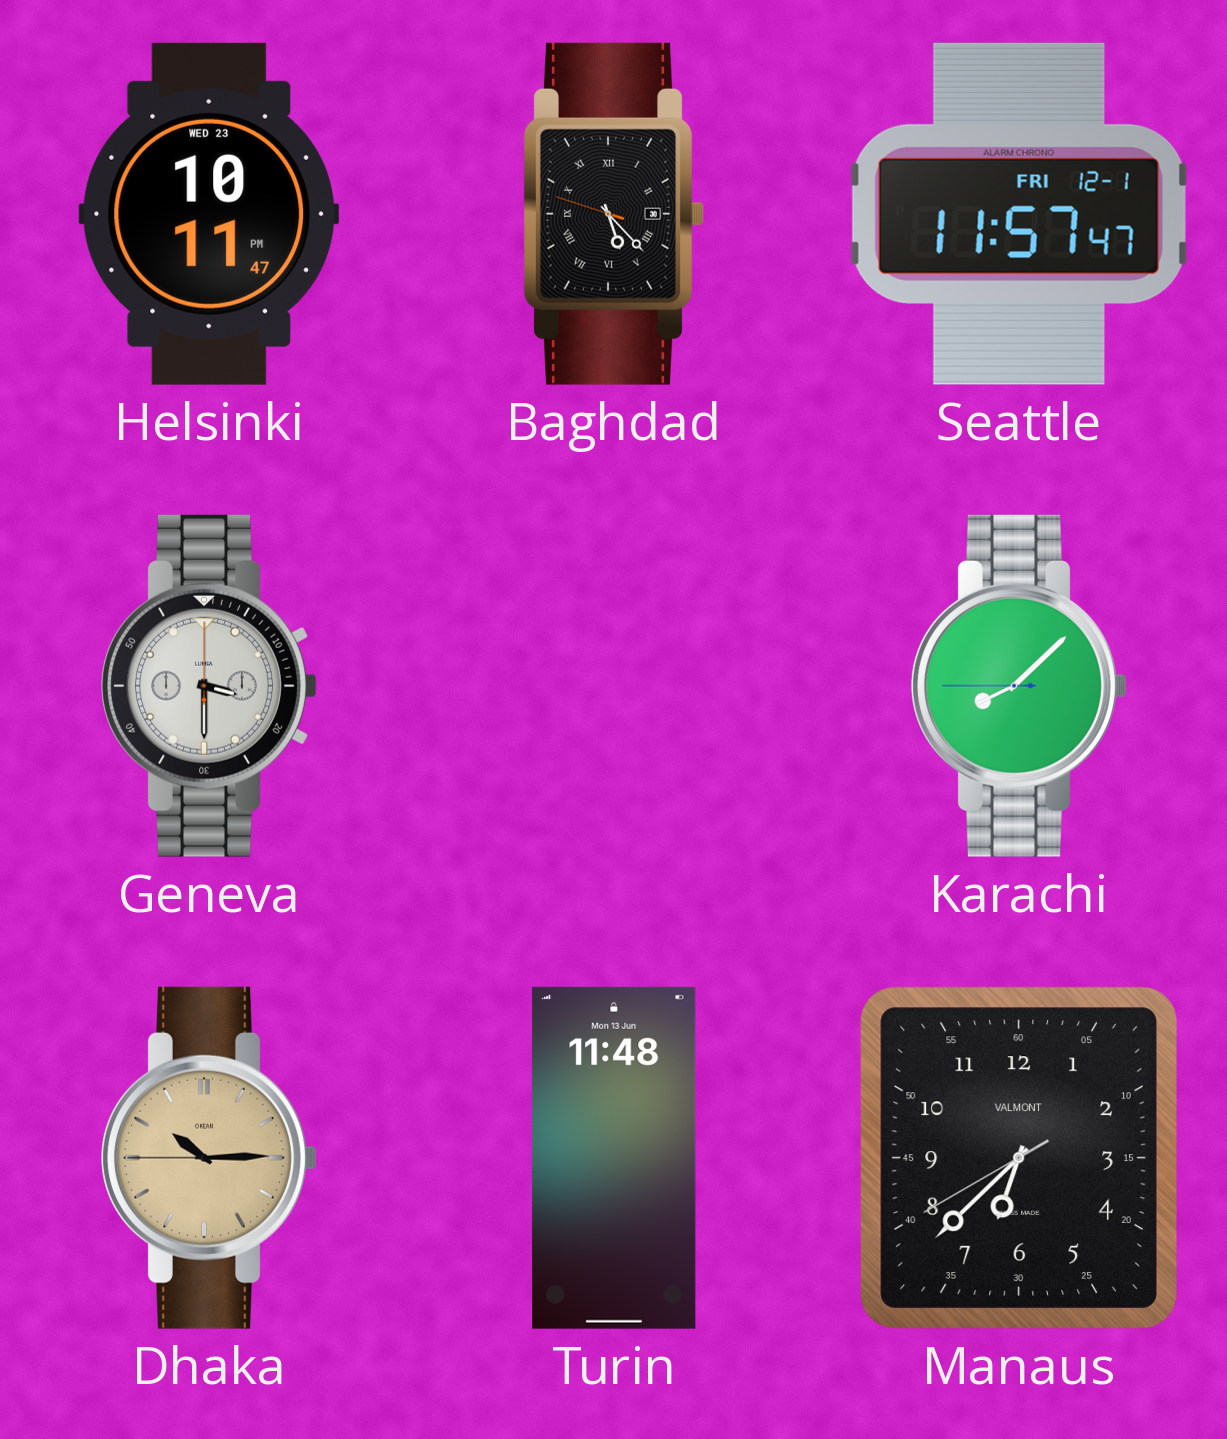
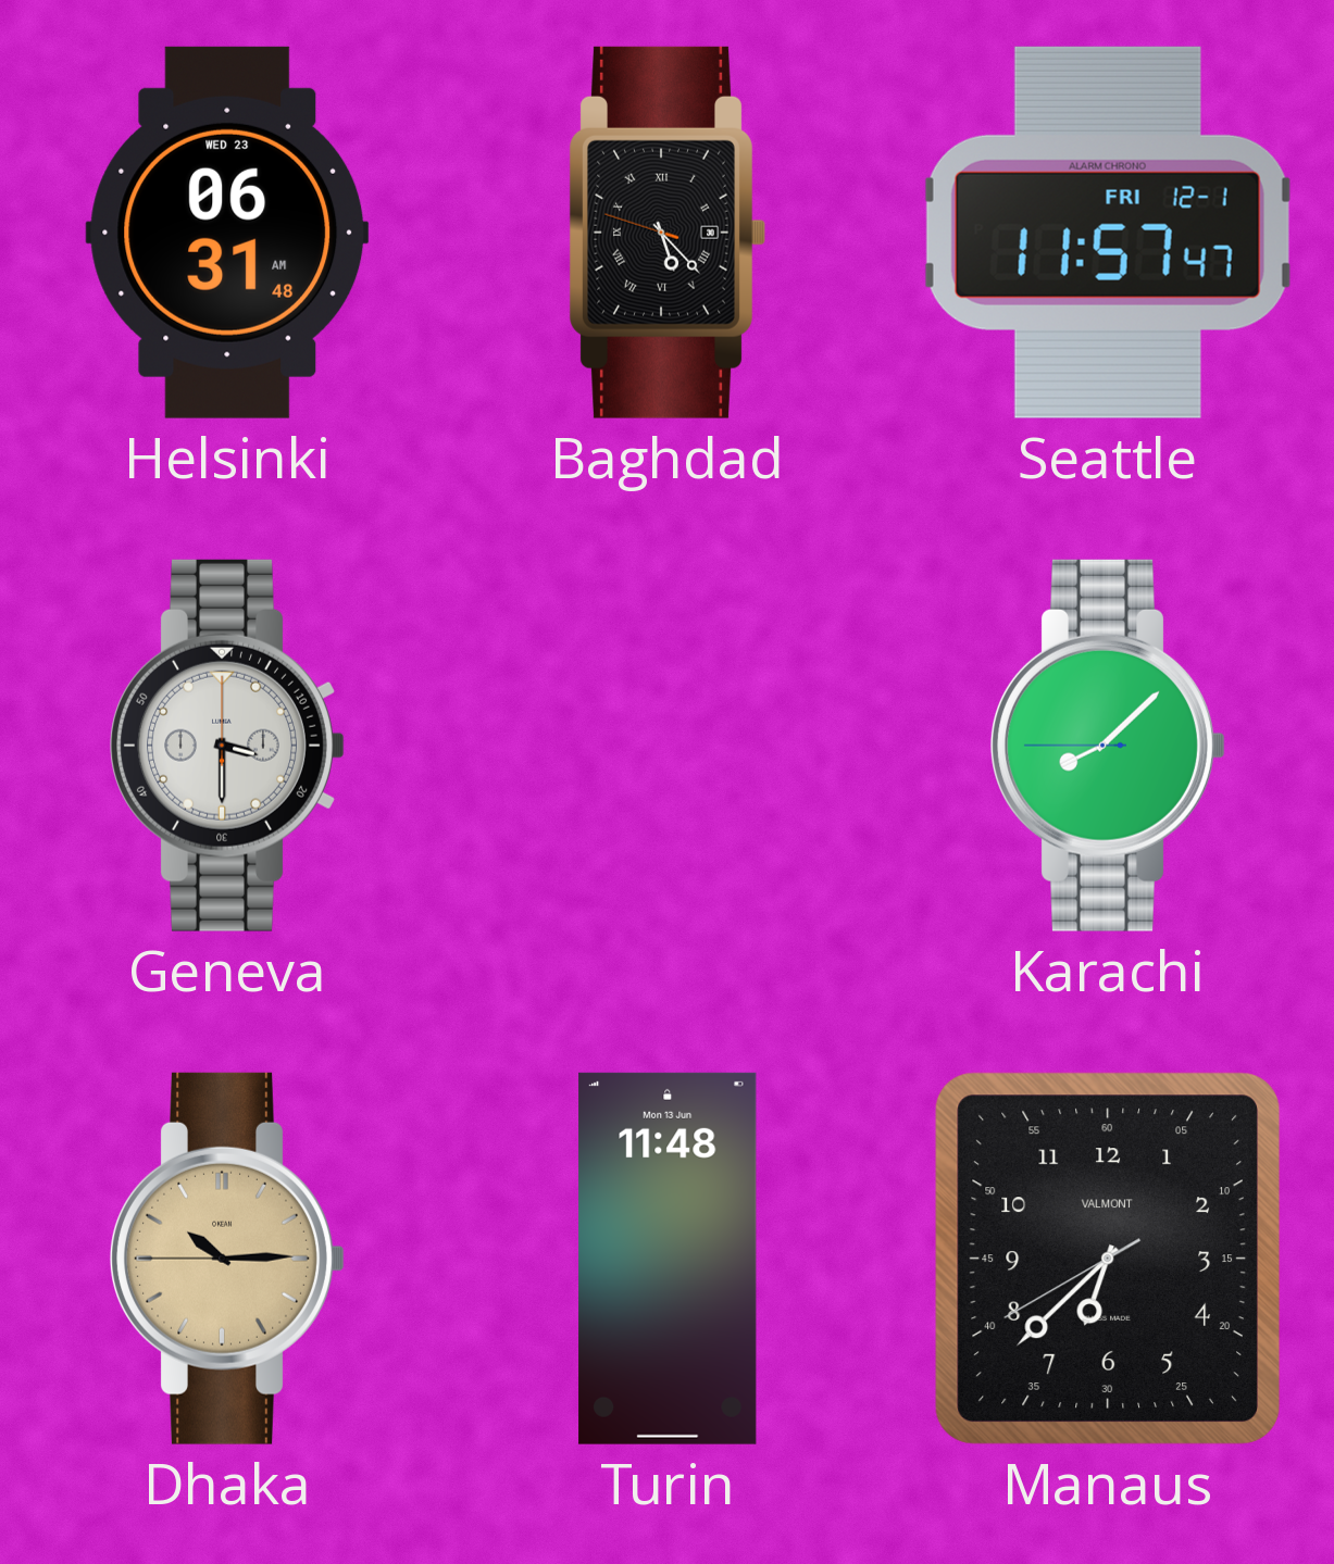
Helsinki: 10:11 -> 06:31
